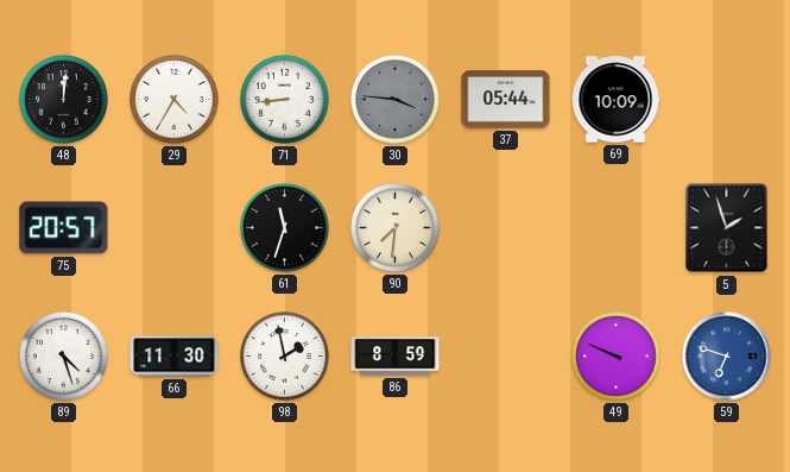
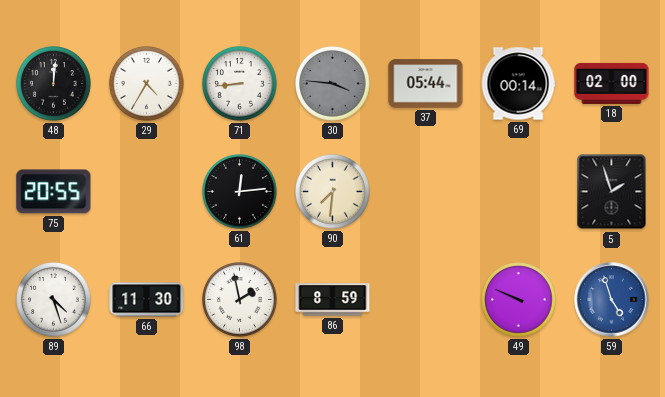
69: 10:09 -> 00:14
18: none -> 02:00
75: 20:57 -> 20:55
61: 11:33 -> 12:14
59: 6:48 -> 4:57
